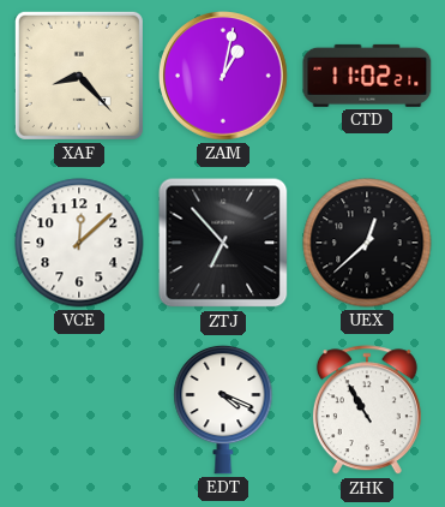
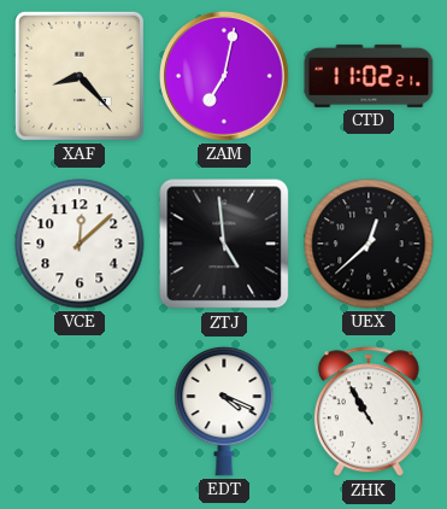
ZAM: 1:02 -> 7:02
ZTJ: 6:53 -> 4:59
